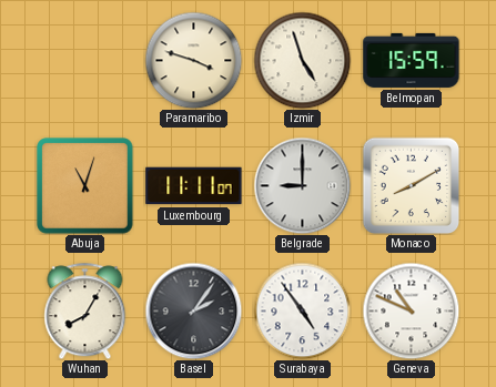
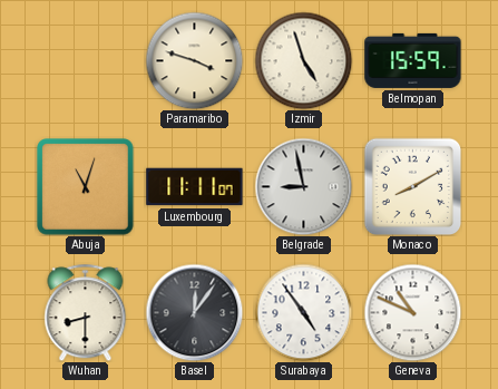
Belgrade: 9:00 -> 8:58
Wuhan: 8:05 -> 8:30
Basel: 2:06 -> 12:06
